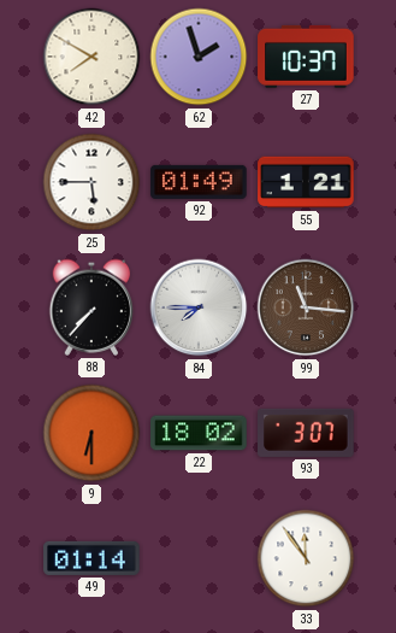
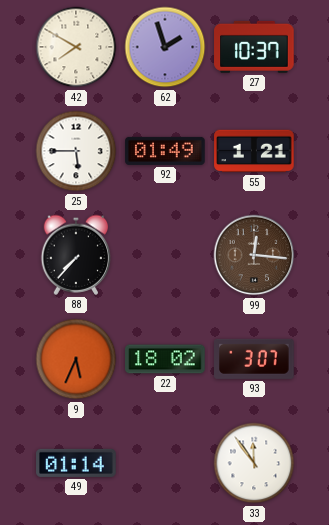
84: 7:45 -> none
99: 11:16 -> 12:16
9: 6:30 -> 5:34
